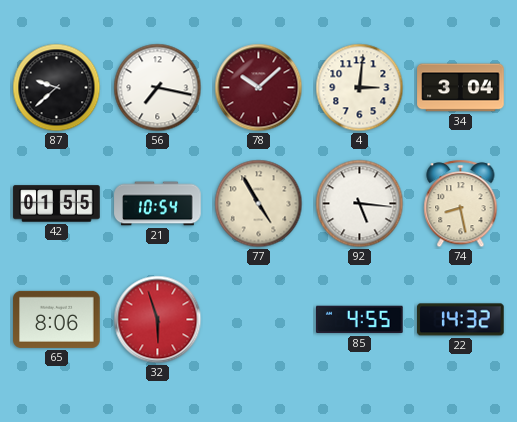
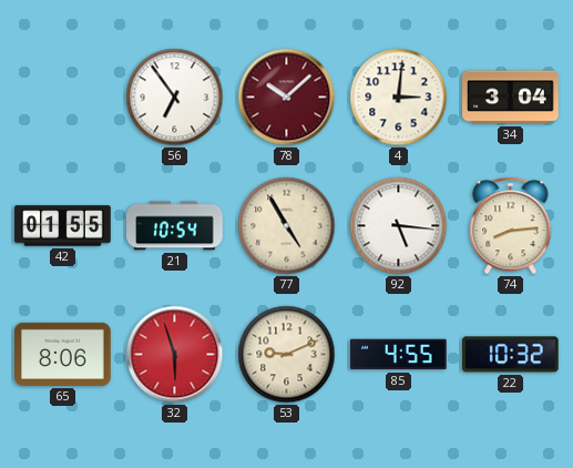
87: 9:38 -> none
56: 7:17 -> 6:54
74: 8:28 -> 8:14
53: none -> 9:11
22: 14:32 -> 10:32
